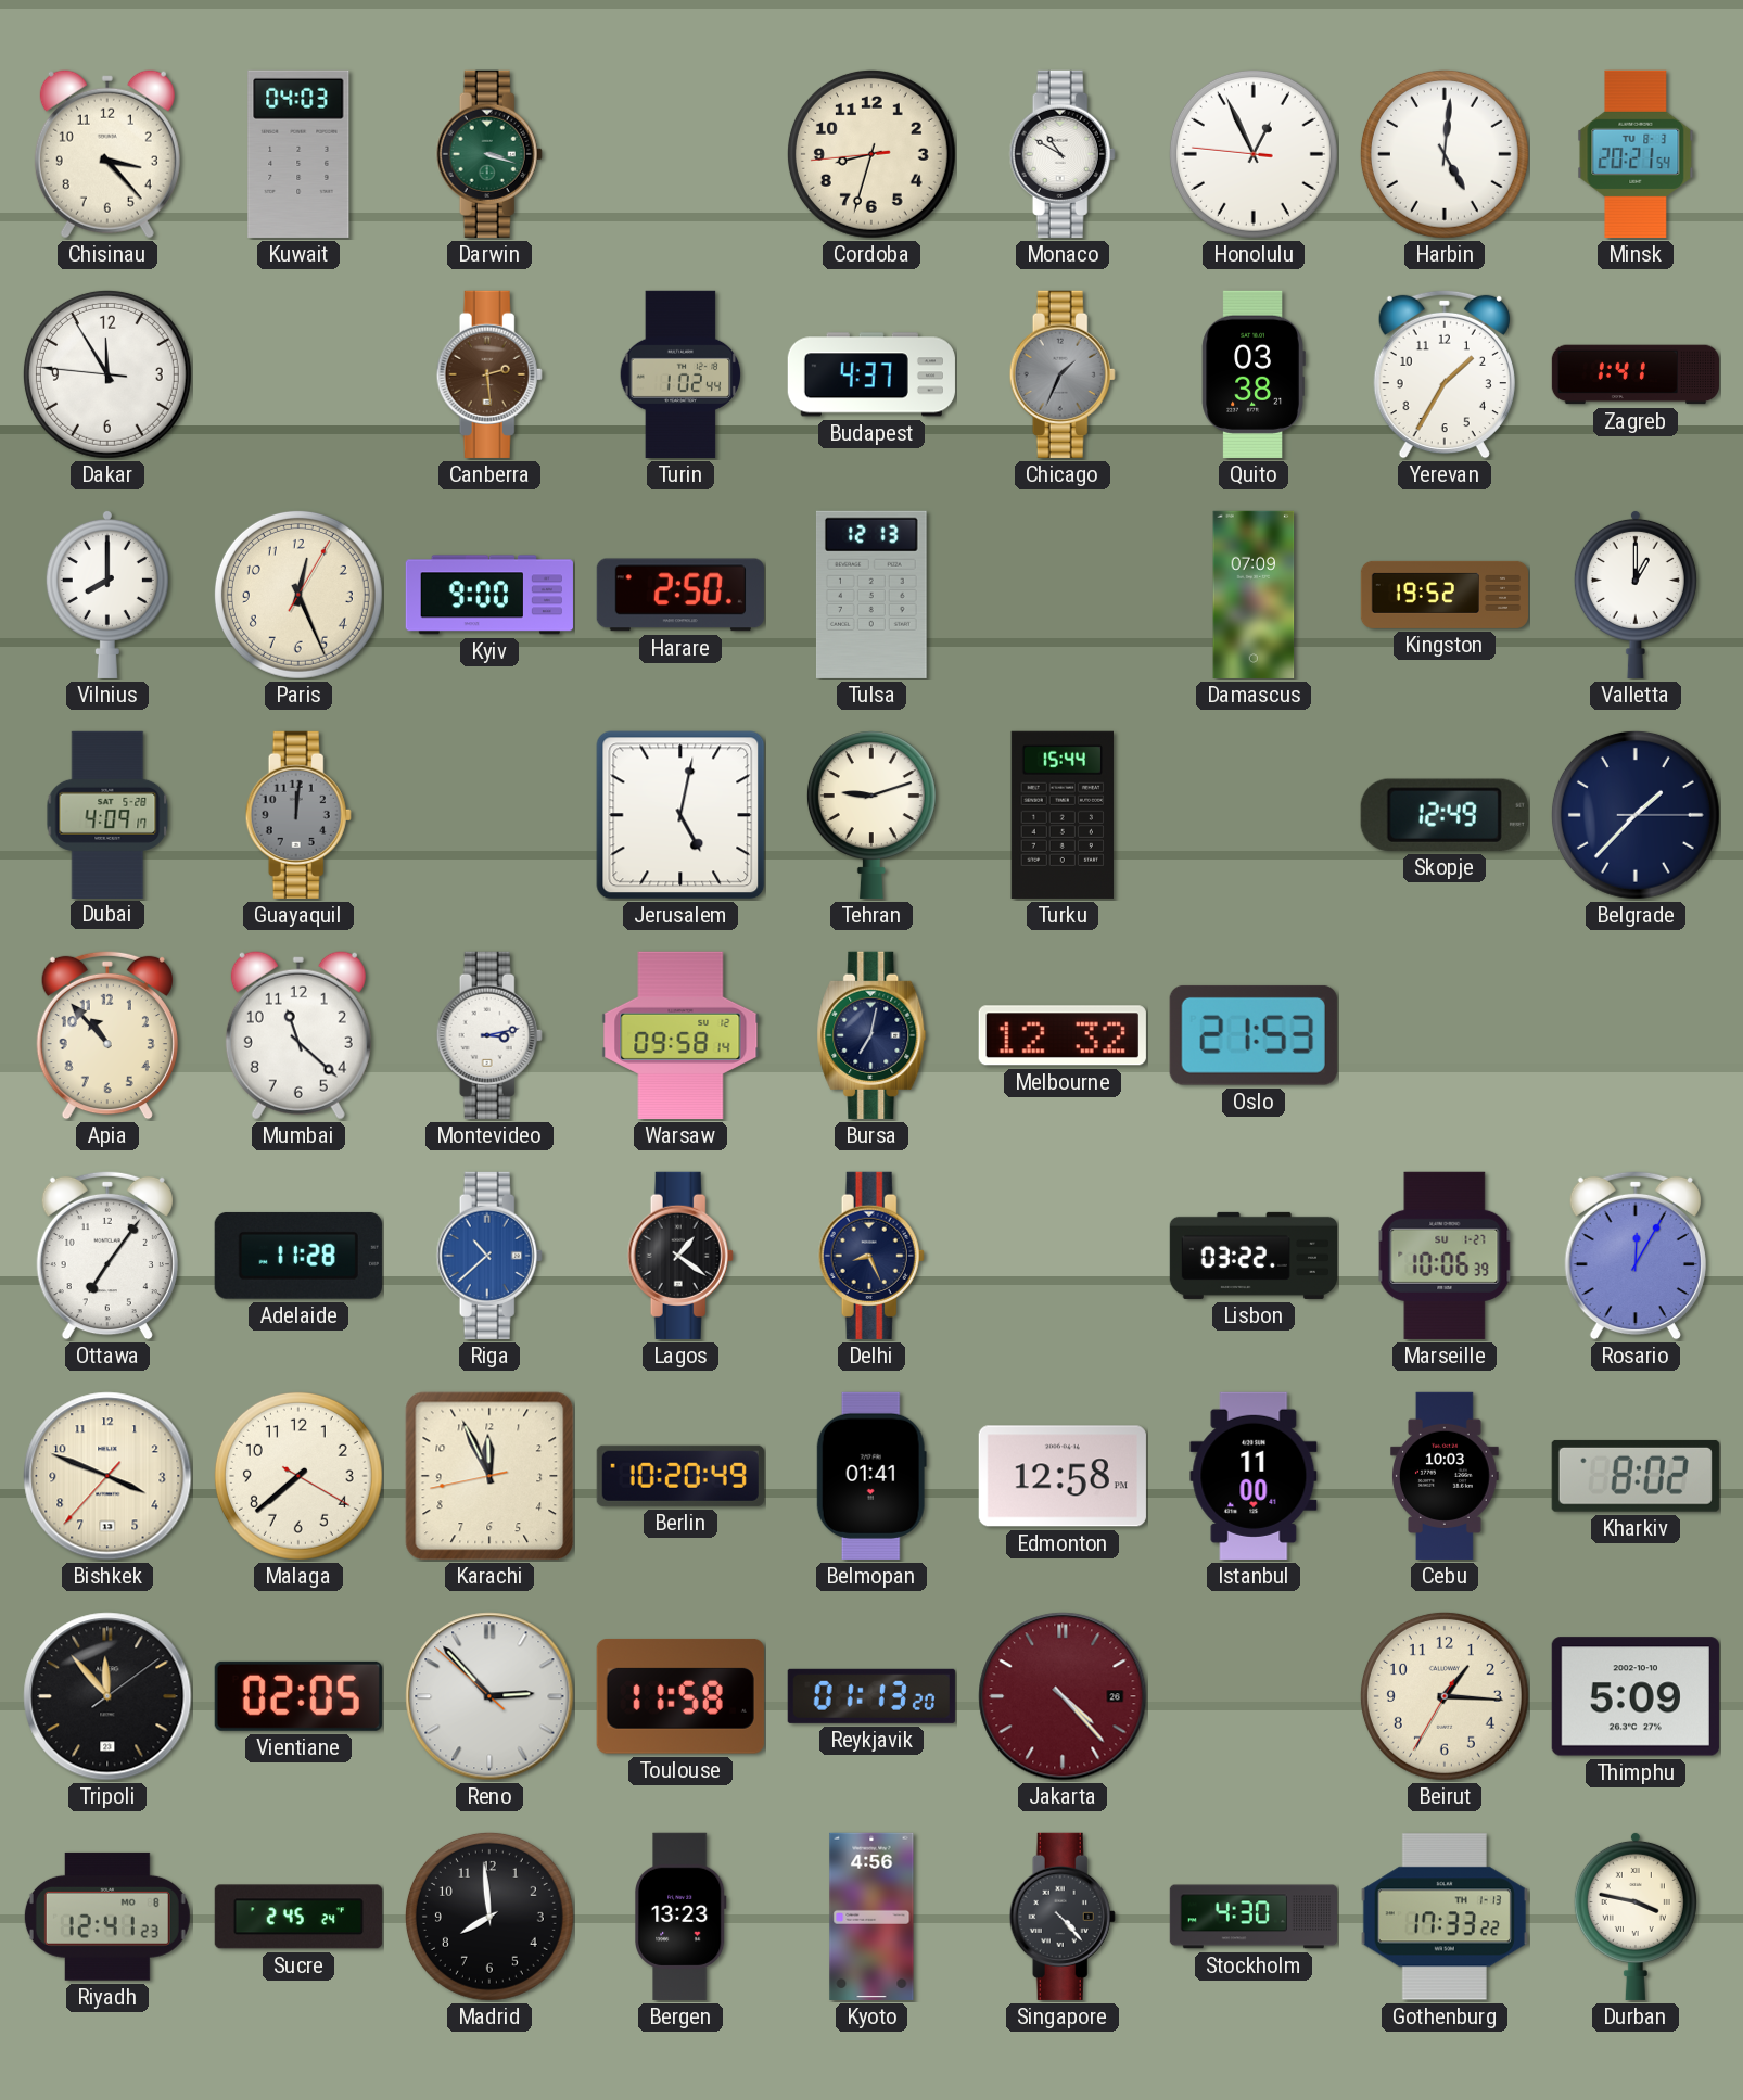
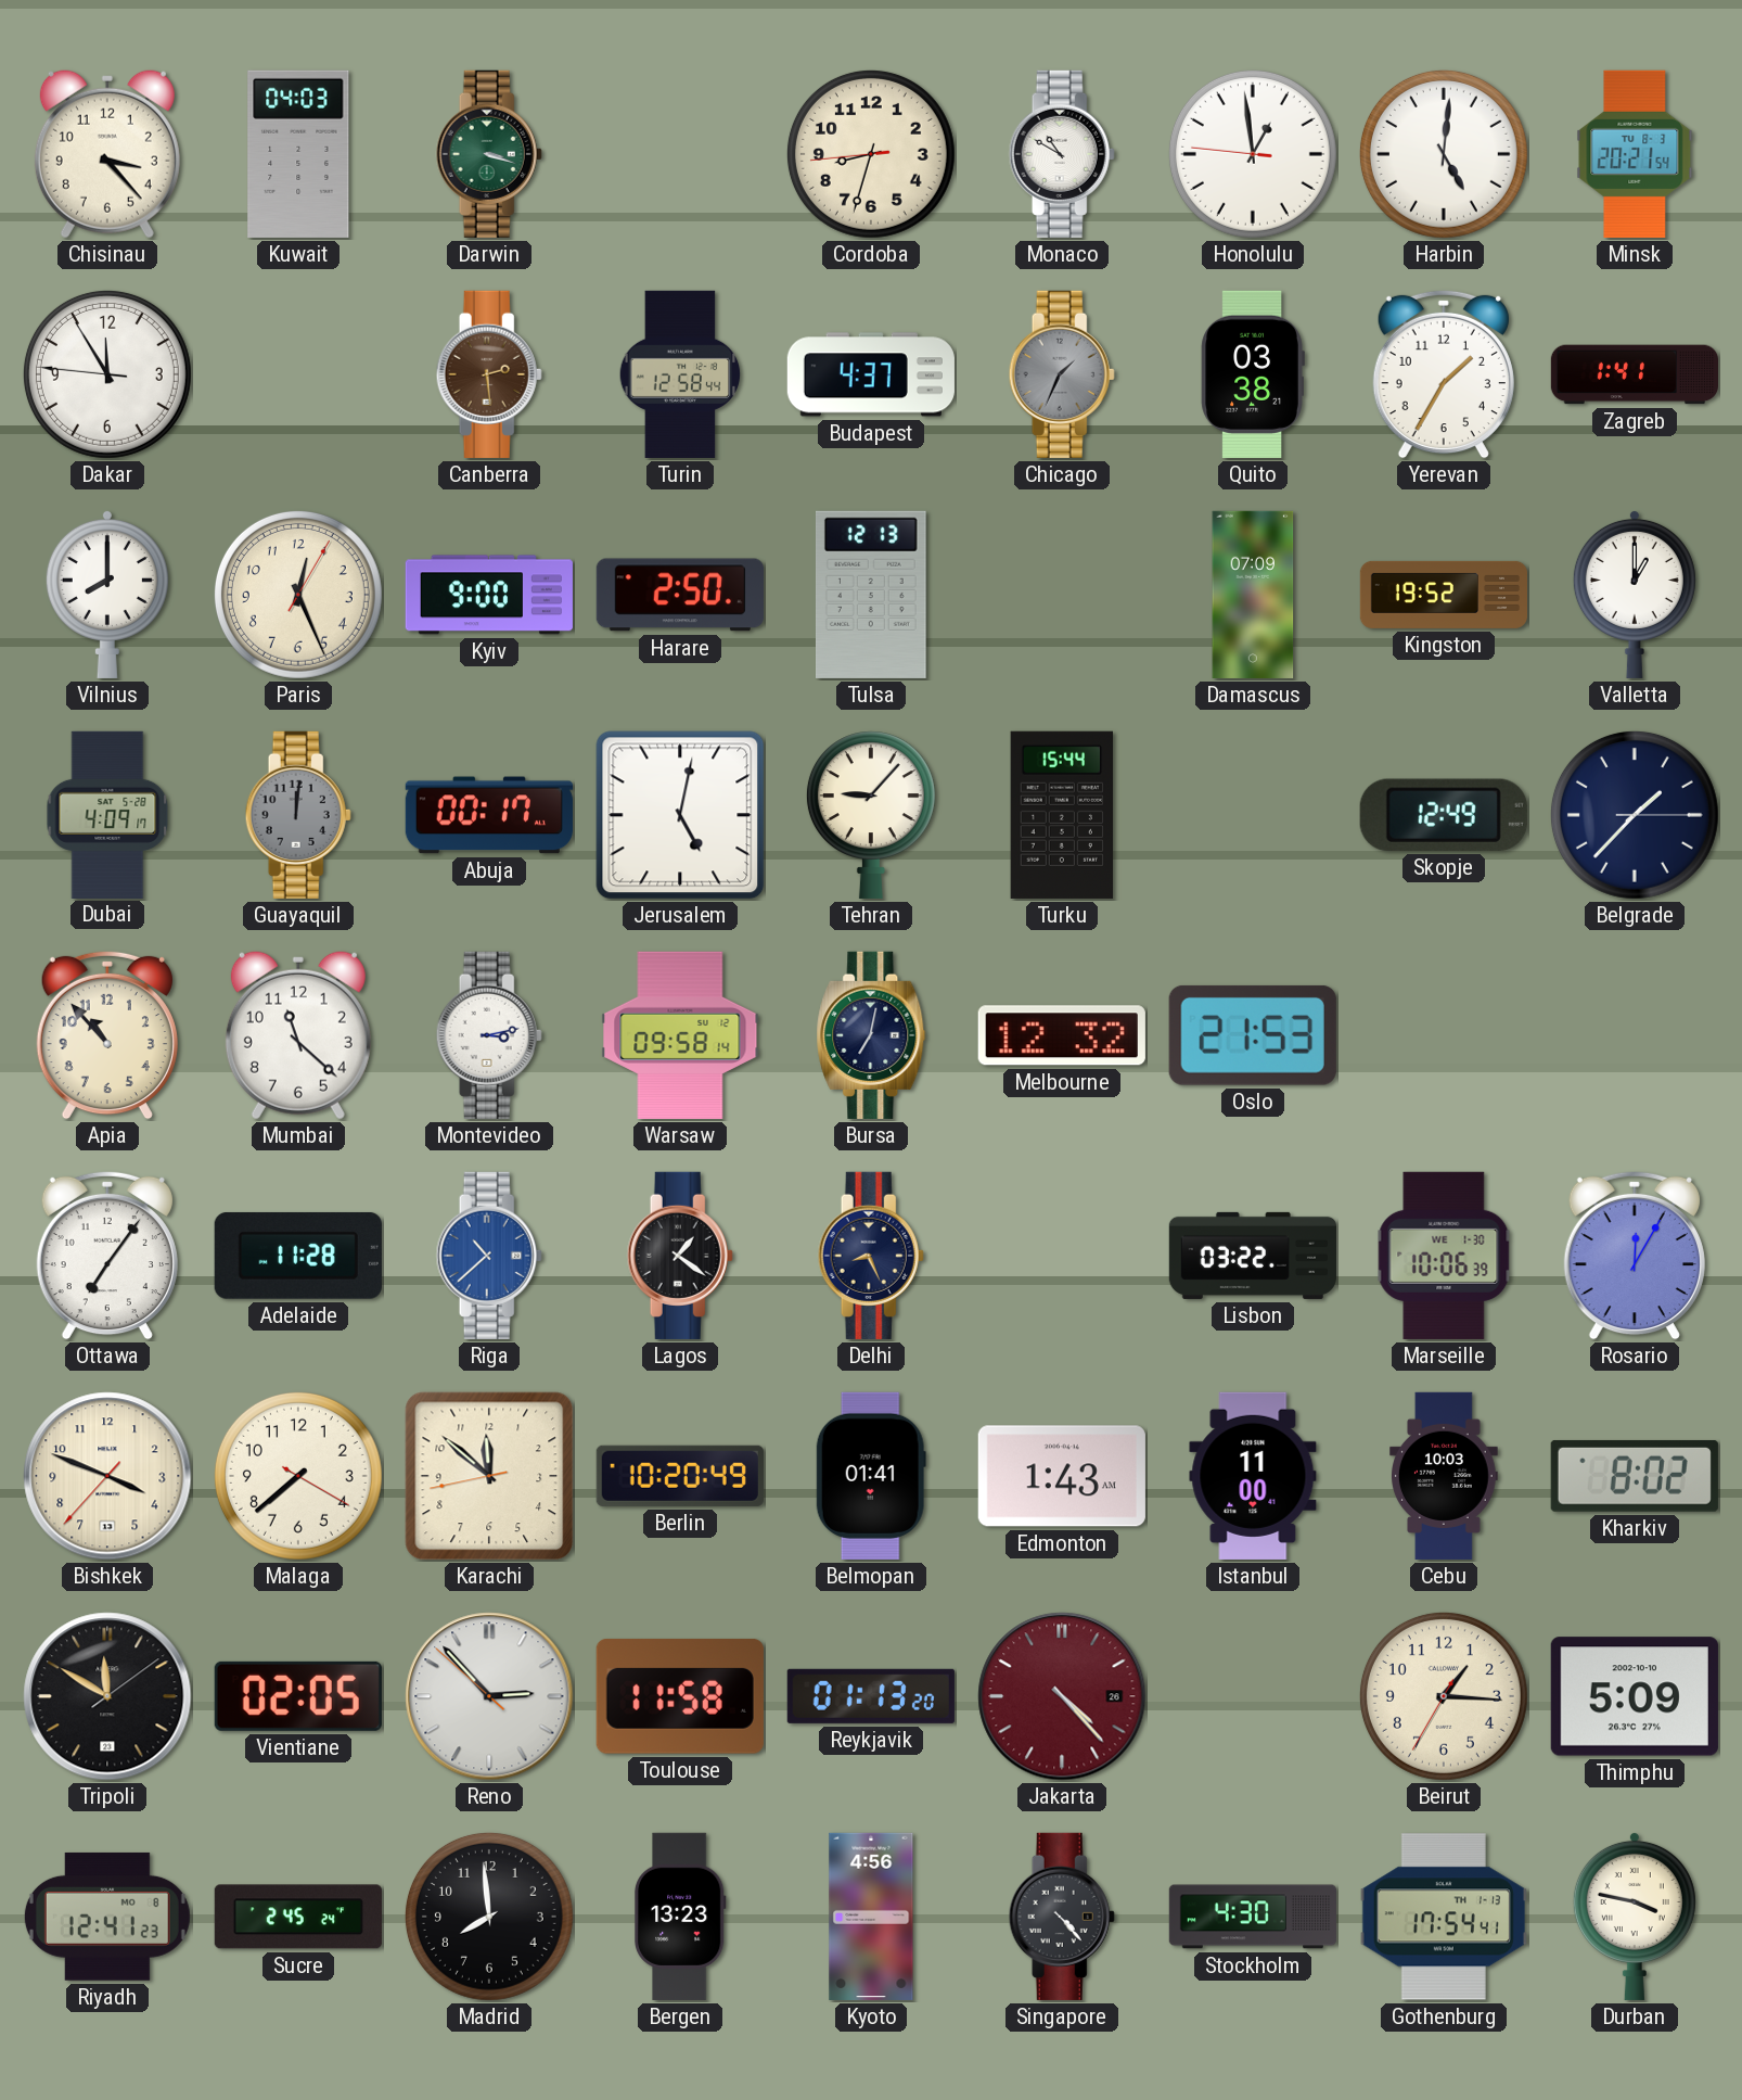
Honolulu: 12:55 -> 12:58
Turin: 1:02 -> 12:58
Abuja: none -> 00:17
Tehran: 9:12 -> 9:07
Marseille date: SU 1-27 -> WE 1-30
Karachi: 11:55 -> 11:51
Edmonton: 12:58 -> 1:43
Tripoli: 11:53 -> 11:50
Gothenburg: 17:33 -> 17:54
